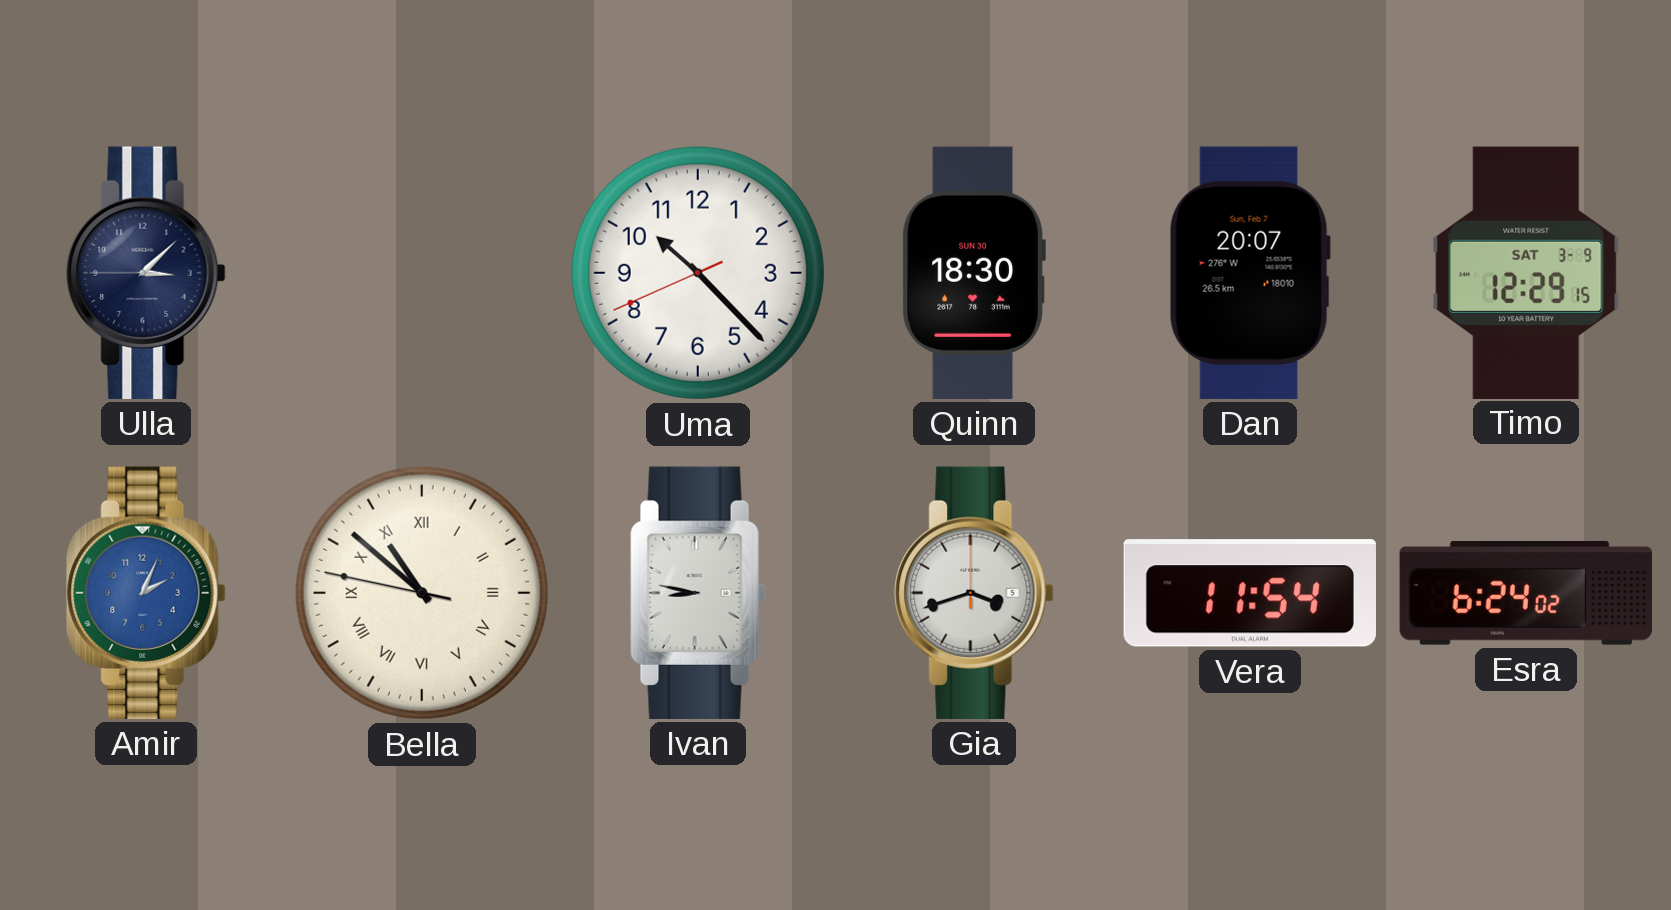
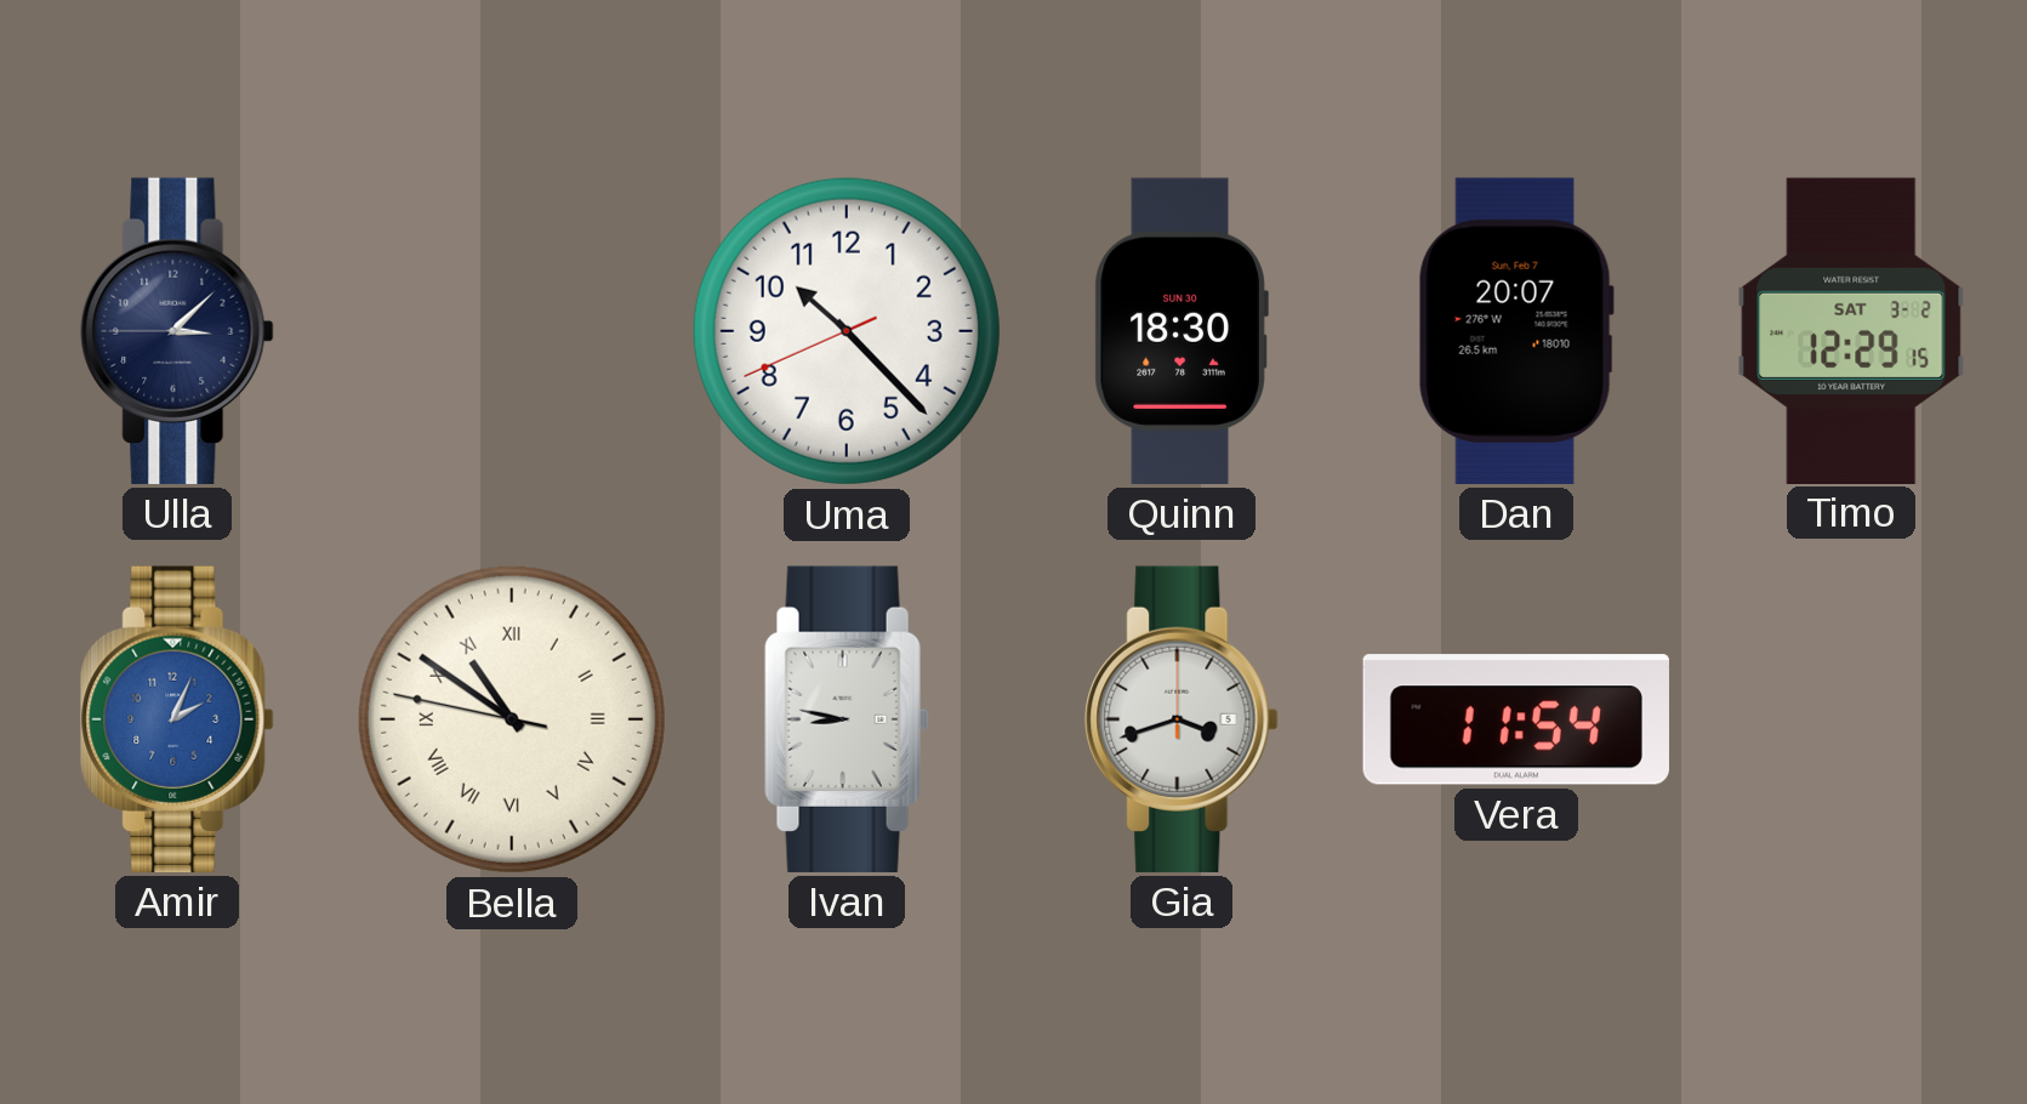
Timo date: SAT 3-9 -> SAT 3-2
Bella: 10:51 -> 10:50
Esra: 6:24 -> none
